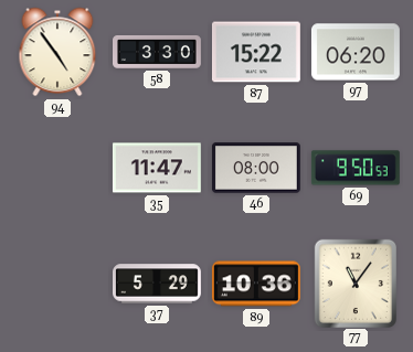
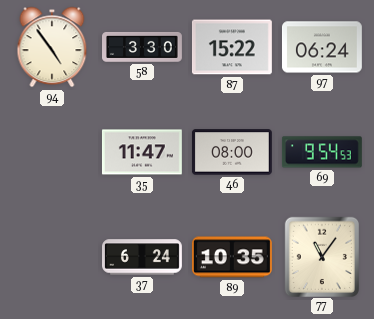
97: 06:20 -> 06:24
69: 9:50 -> 9:54
37: 5:29 -> 6:24
89: 10:36 -> 10:35
